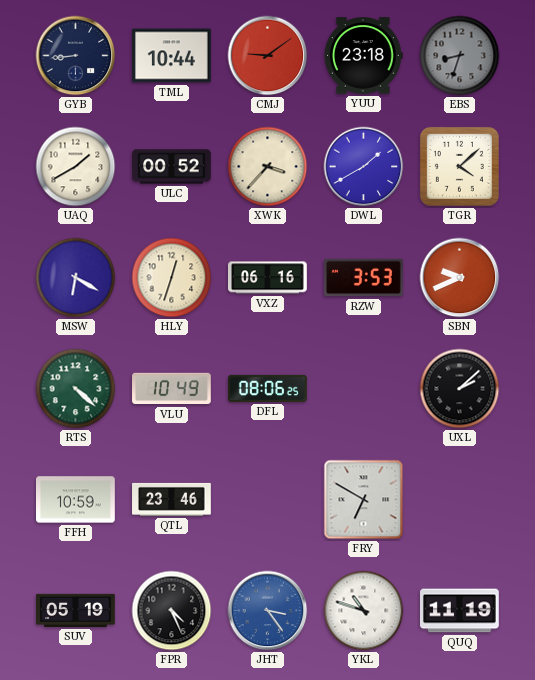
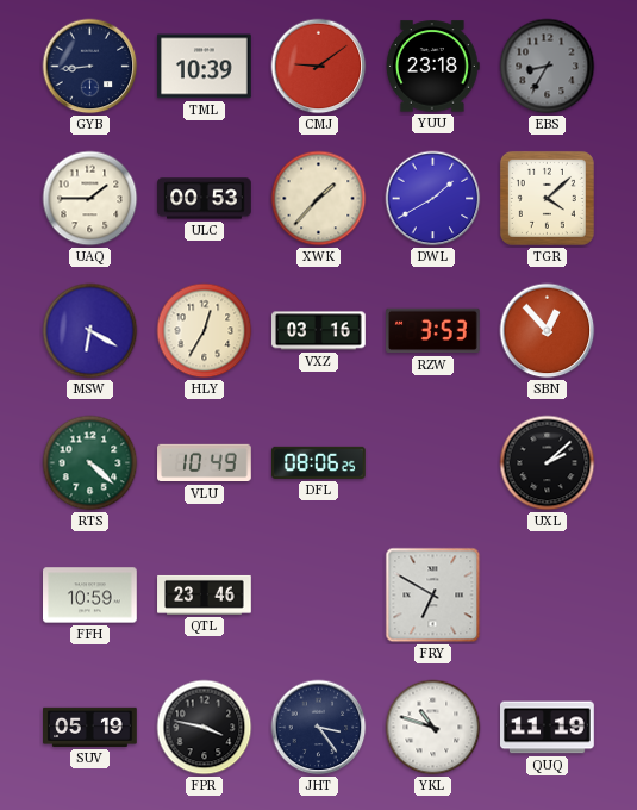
TML: 10:44 -> 10:39
EBS: 8:33 -> 8:35
UAQ: 1:40 -> 1:45
ULC: 00:52 -> 00:53
XWK: 3:37 -> 1:37
HLY: 12:33 -> 12:35
VXZ: 06:16 -> 03:16
SBN: 9:41 -> 12:53
FPR: 4:26 -> 3:47
JHT dial: blue -> navy
